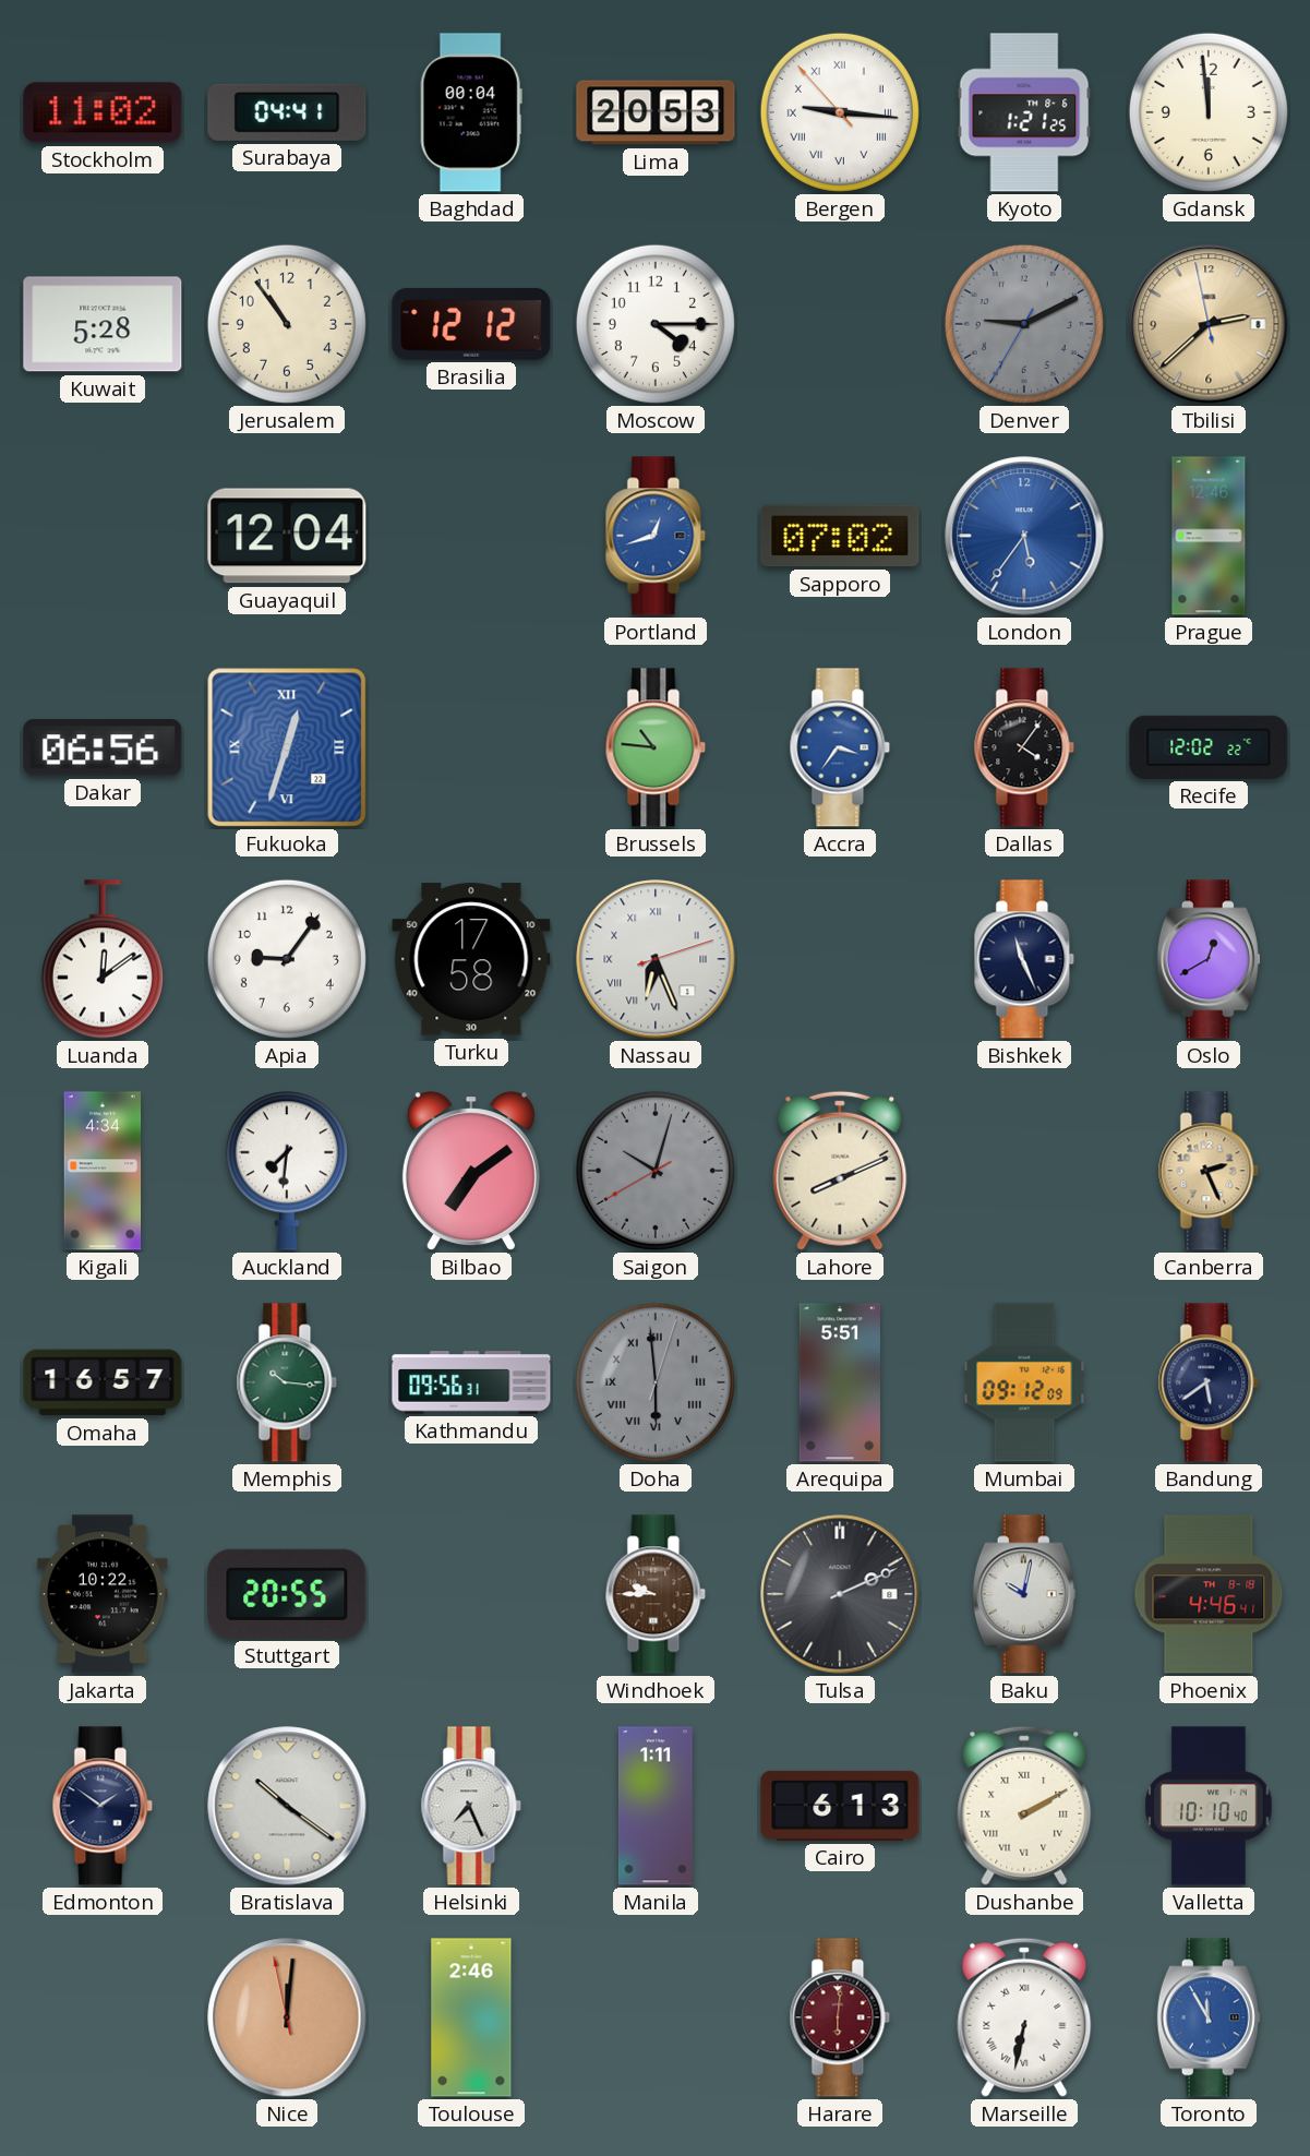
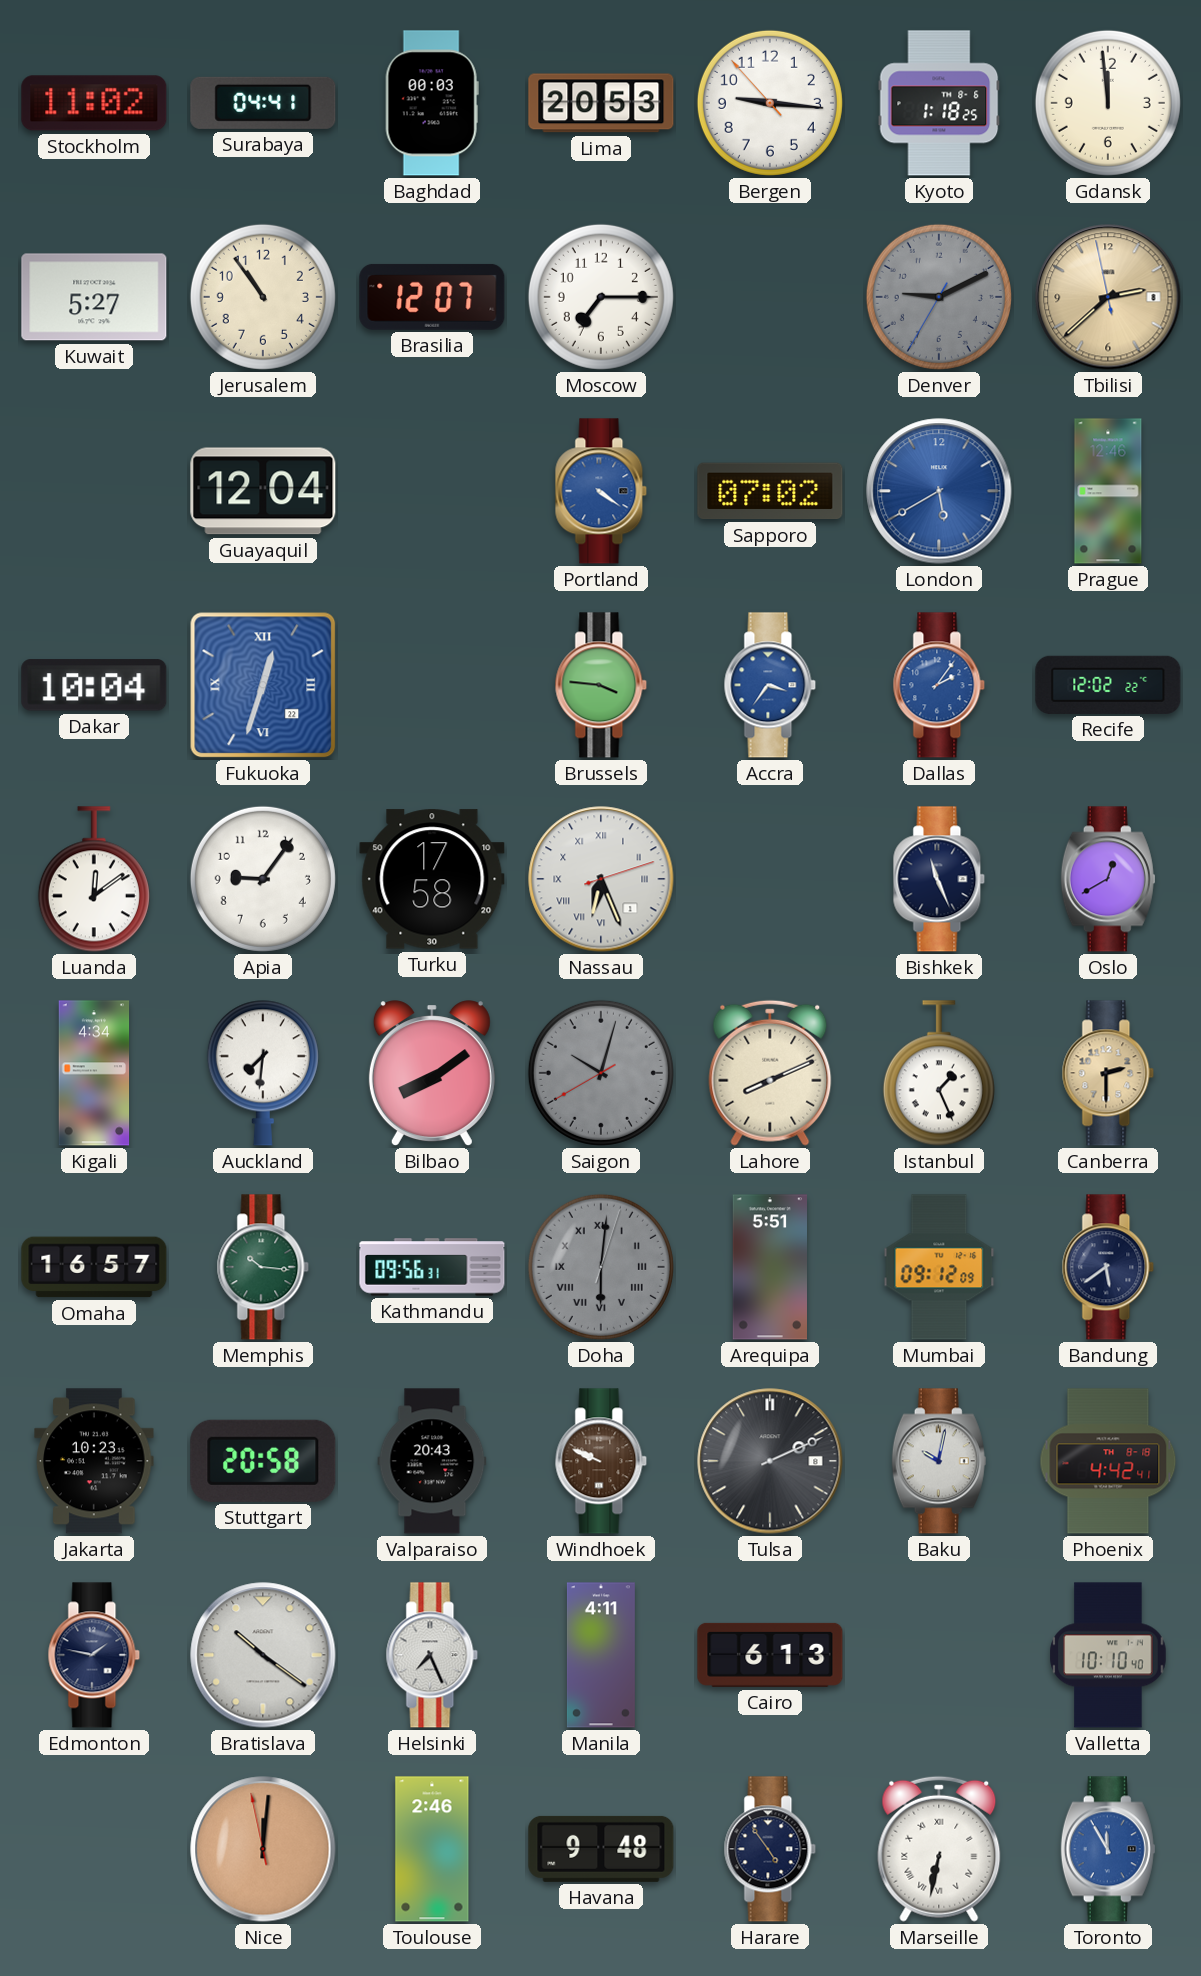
Baghdad: 00:04 -> 00:03
Bergen numerals: Roman -> Arabic
Kyoto: 1:21 -> 1:18
Kuwait: 5:28 -> 5:27
Brasilia: 12:12 -> 12:07
Moscow: 4:15 -> 7:15
Portland: 12:42 -> 4:21
London: 5:36 -> 5:40
Dakar: 06:56 -> 10:04
Brussels: 10:46 -> 3:46
Dallas: 4:06 -> 2:06
Dallas dial: black -> blue
Bilbao: 7:09 -> 8:09
Istanbul: none -> 1:26
Canberra: 2:26 -> 2:30
Doha: 5:59 -> 6:01
Jakarta: 10:22 -> 10:23
Stuttgart: 20:55 -> 20:58
Valparaiso: none -> 20:43
Windhoek: 9:45 -> 9:49
Phoenix: 4:46 -> 4:42
Edmonton: 1:51 -> 1:47
Manila: 1:11 -> 4:11
Dushanbe: 2:10 -> none
Havana: none -> 9:48
Harare: 6:01 -> 4:54
Harare dial: burgundy -> navy
